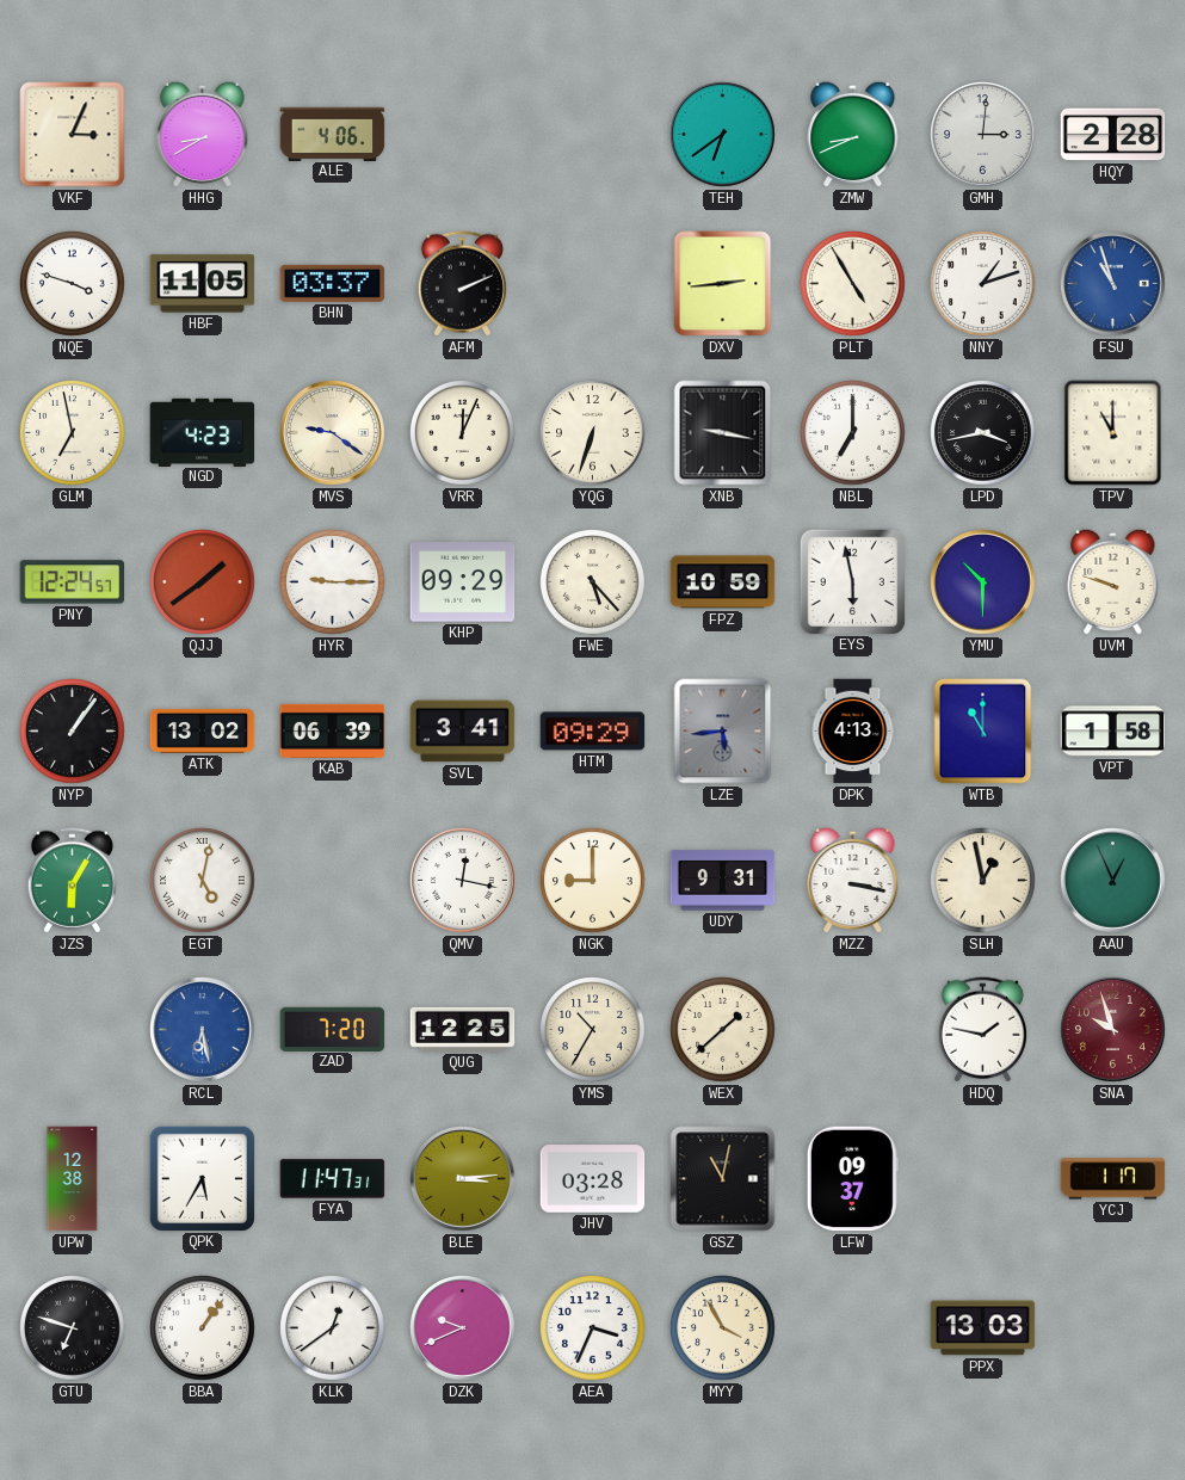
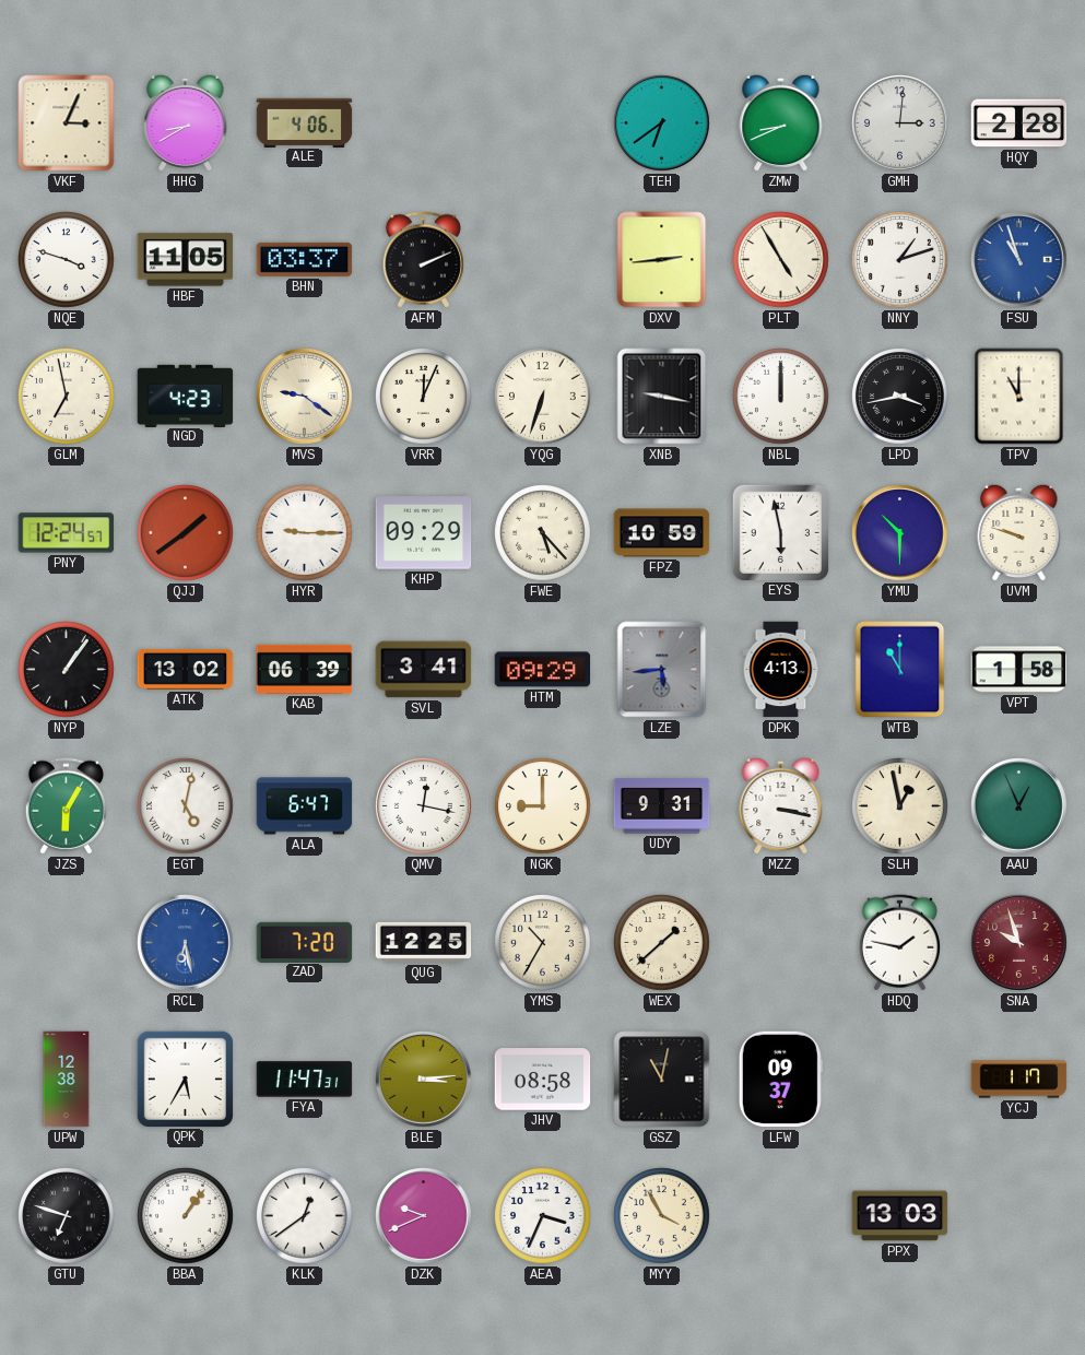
NBL: 7:00 -> 12:00
ALA: none -> 6:47
JHV: 03:28 -> 08:58
